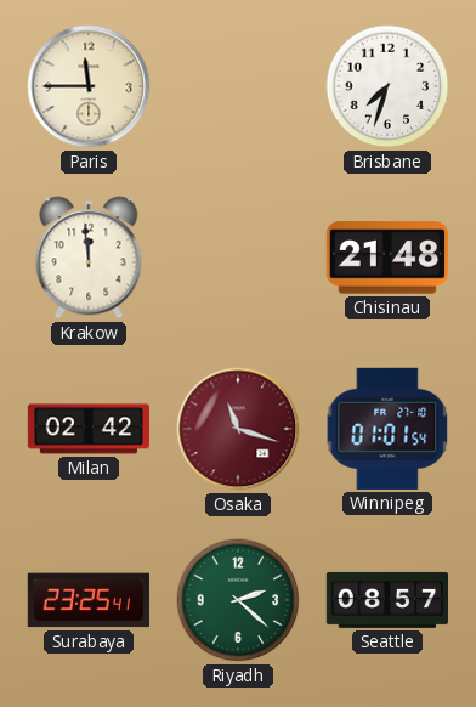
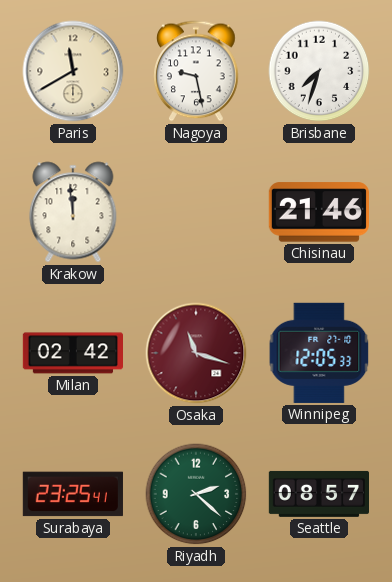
Paris: 11:45 -> 11:40
Nagoya: none -> 9:28
Chisinau: 21:48 -> 21:46
Winnipeg: 01:01 -> 12:05
